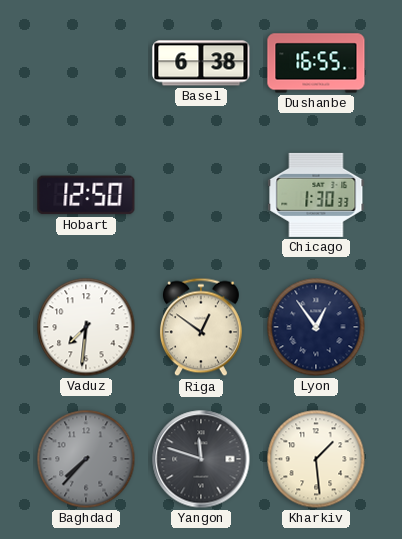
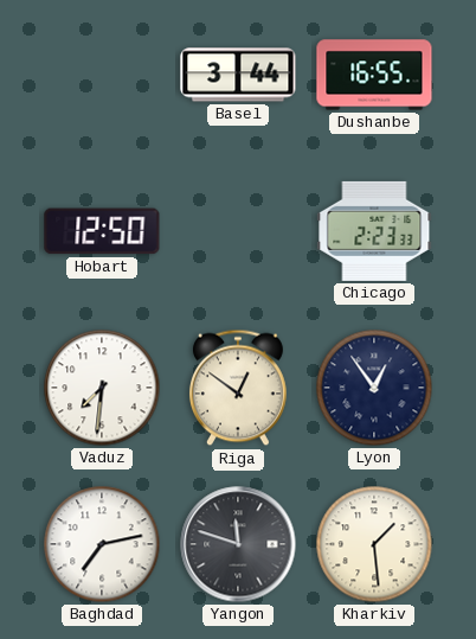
Basel: 6:38 -> 3:44
Chicago: 1:30 -> 2:23
Baghdad: 7:37 -> 7:13
Baghdad dial: grey -> white
